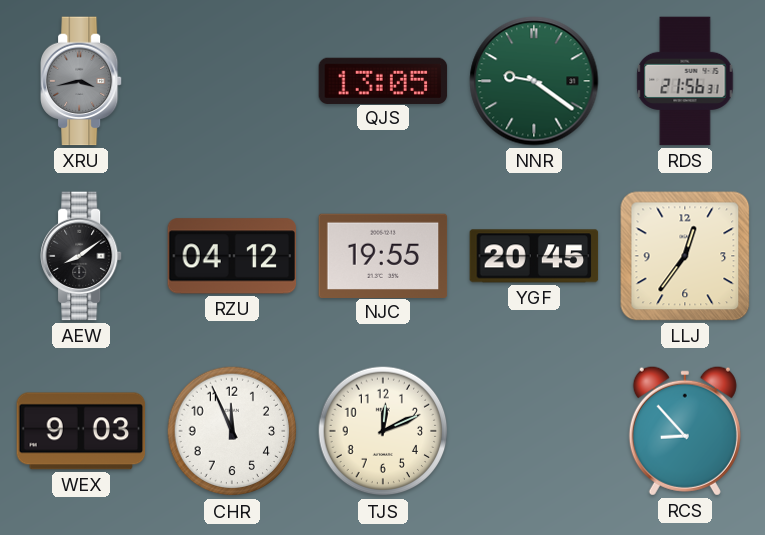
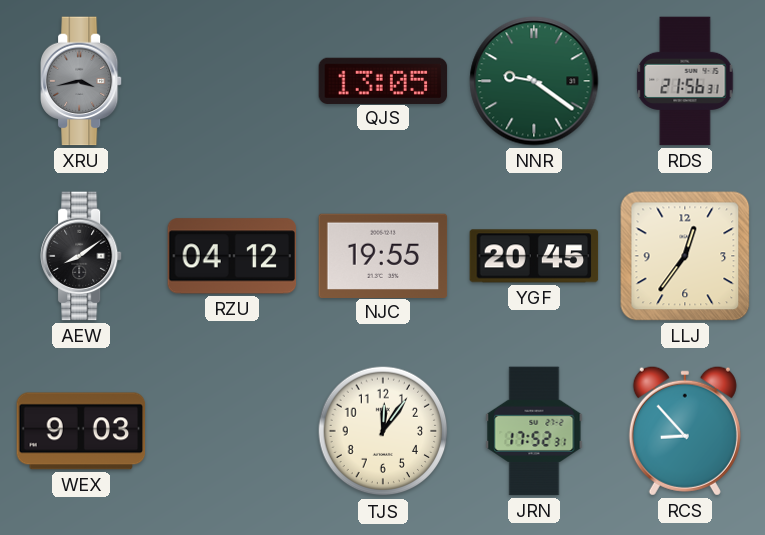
CHR: 11:56 -> none
TJS: 12:11 -> 12:06
JRN: none -> 17:52
